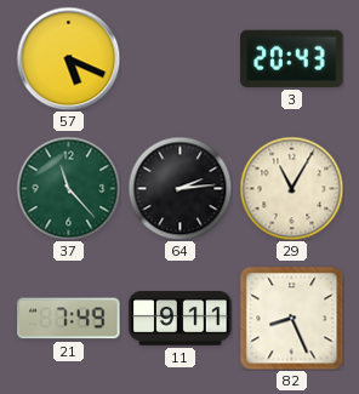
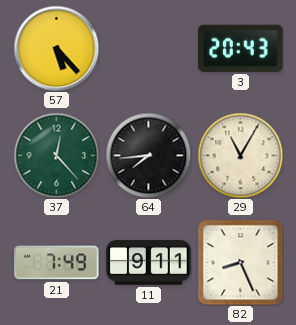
57: 5:19 -> 5:23
37: 11:23 -> 12:23
64: 2:14 -> 7:44
